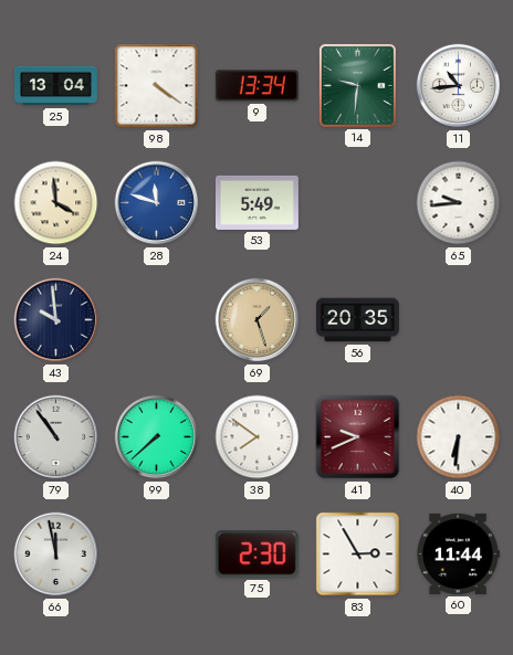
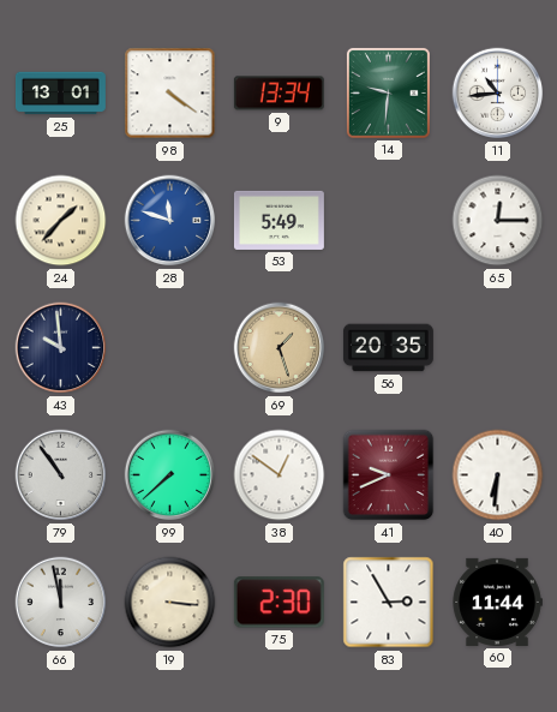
25: 13:04 -> 13:01
24: 3:59 -> 1:37
65: 9:44 -> 12:15
38: 7:51 -> 12:51
19: none -> 3:16
